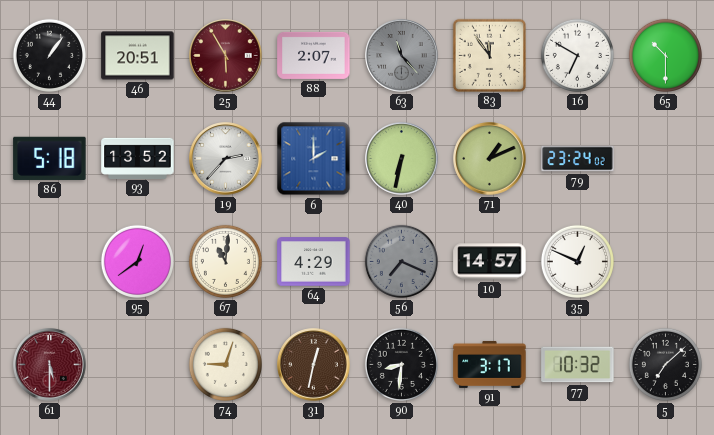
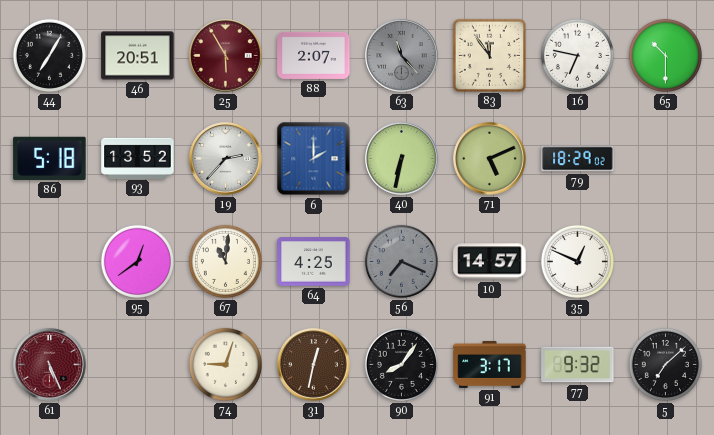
44: 1:06 -> 7:05
16: 6:50 -> 6:47
71: 1:11 -> 5:11
79: 23:24 -> 18:29
64: 4:29 -> 4:25
61: 5:30 -> 5:26
90: 8:31 -> 8:06
77: 10:32 -> 9:32
